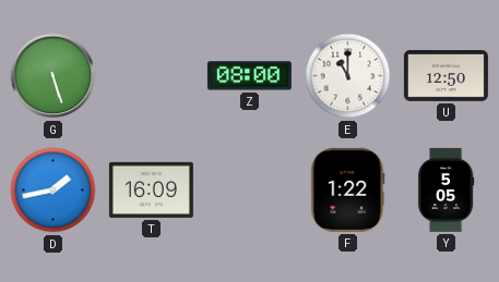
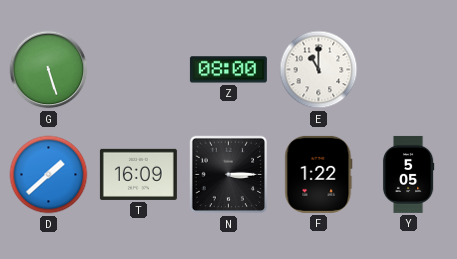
U: 12:50 -> none
D: 1:43 -> 1:38
N: none -> 3:15
